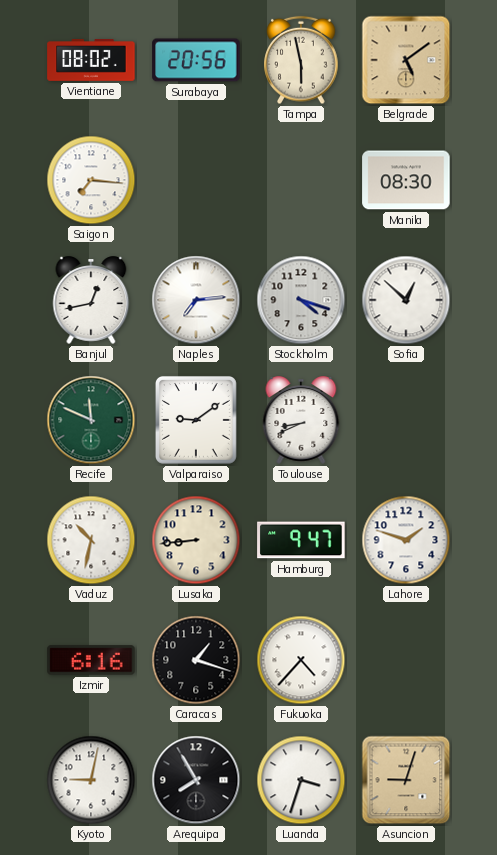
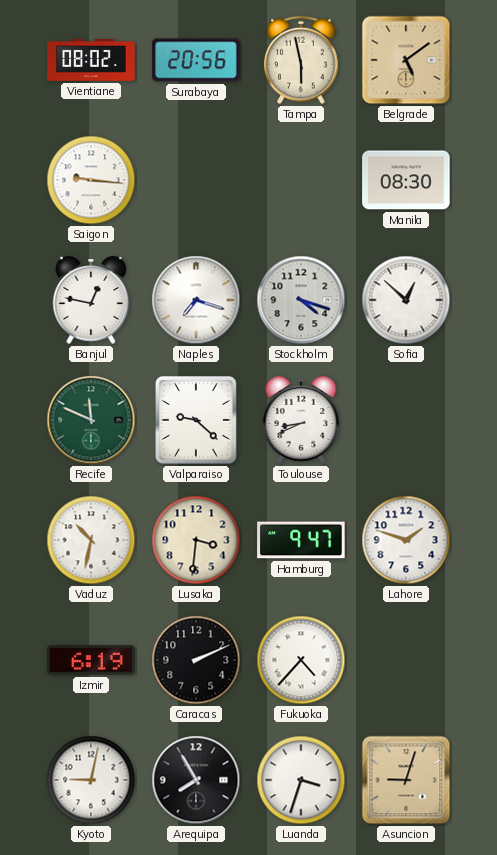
Saigon: 7:16 -> 9:16
Banjul: 12:43 -> 12:47
Naples: 7:14 -> 7:18
Valparaiso: 9:09 -> 9:22
Lusaka: 8:44 -> 3:31
Izmir: 6:16 -> 6:19
Caracas: 1:18 -> 2:11
